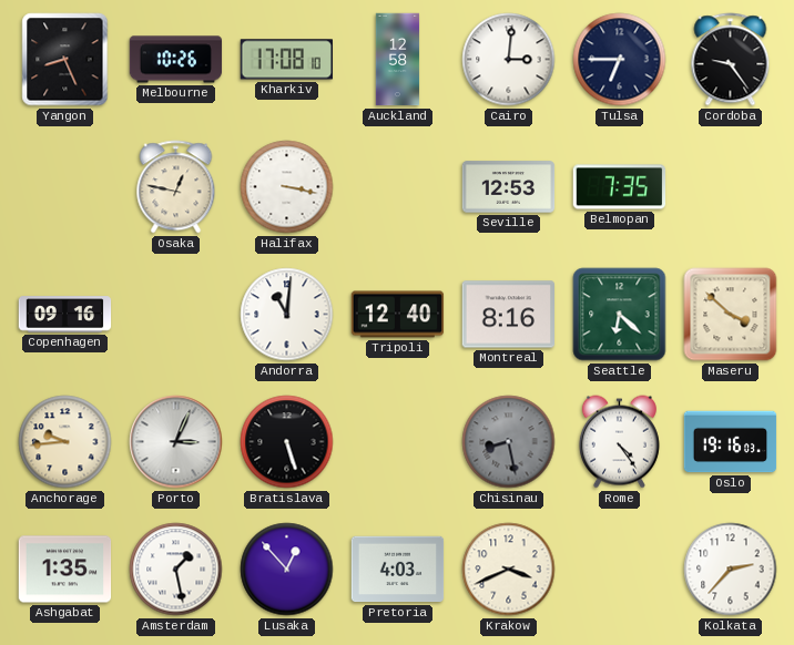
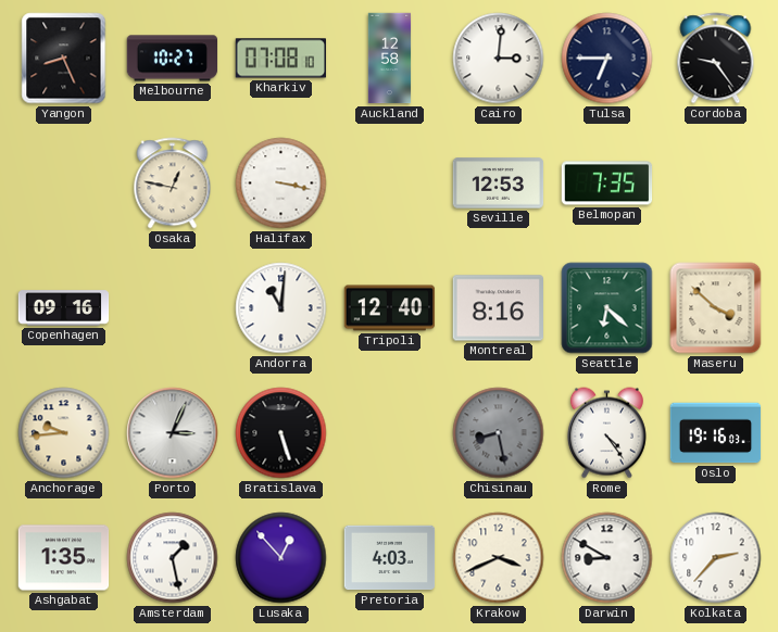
Melbourne: 10:26 -> 10:27
Kharkiv: 17:08 -> 07:08
Darwin: none -> 8:50
